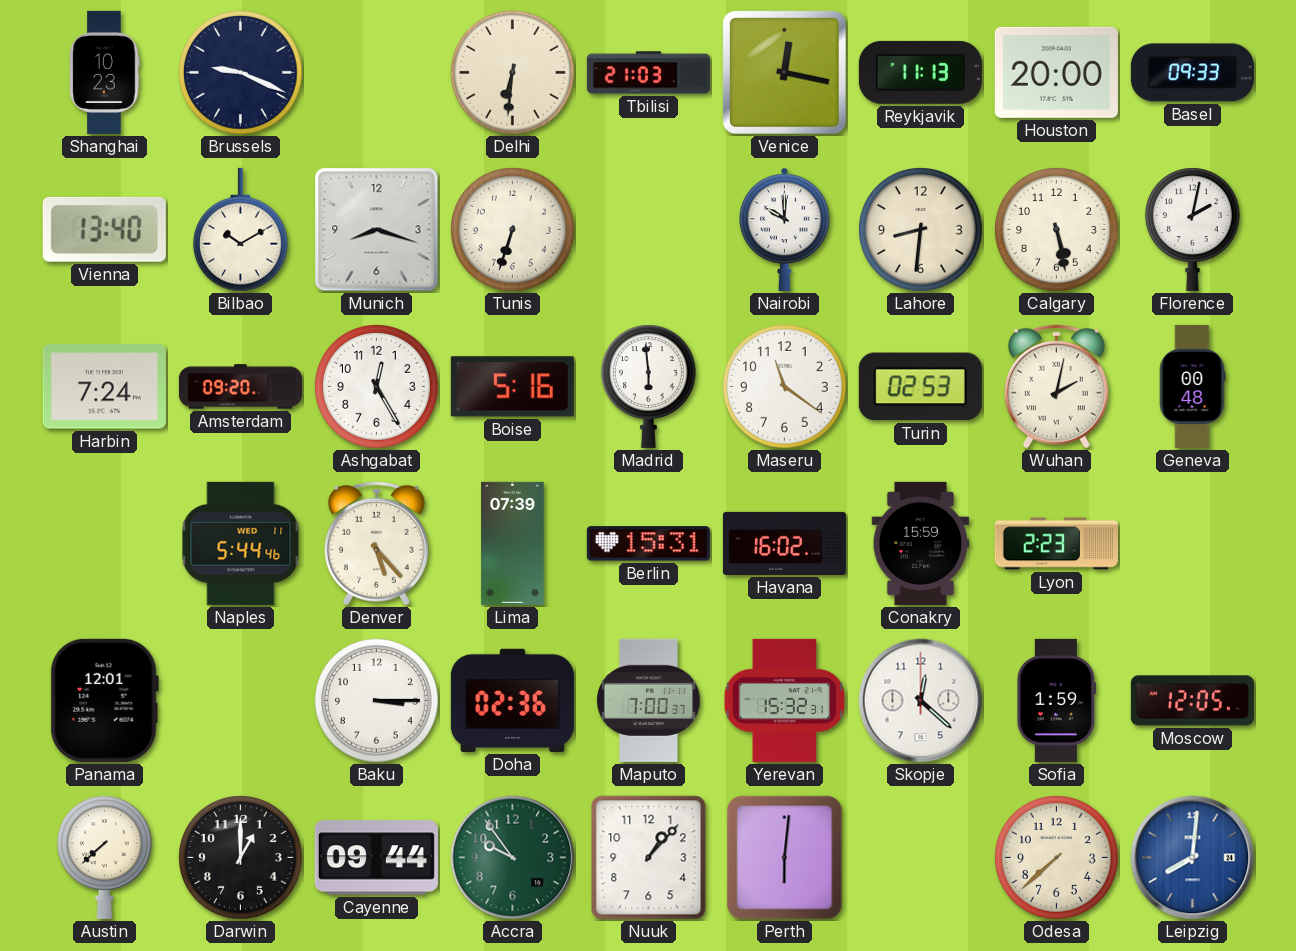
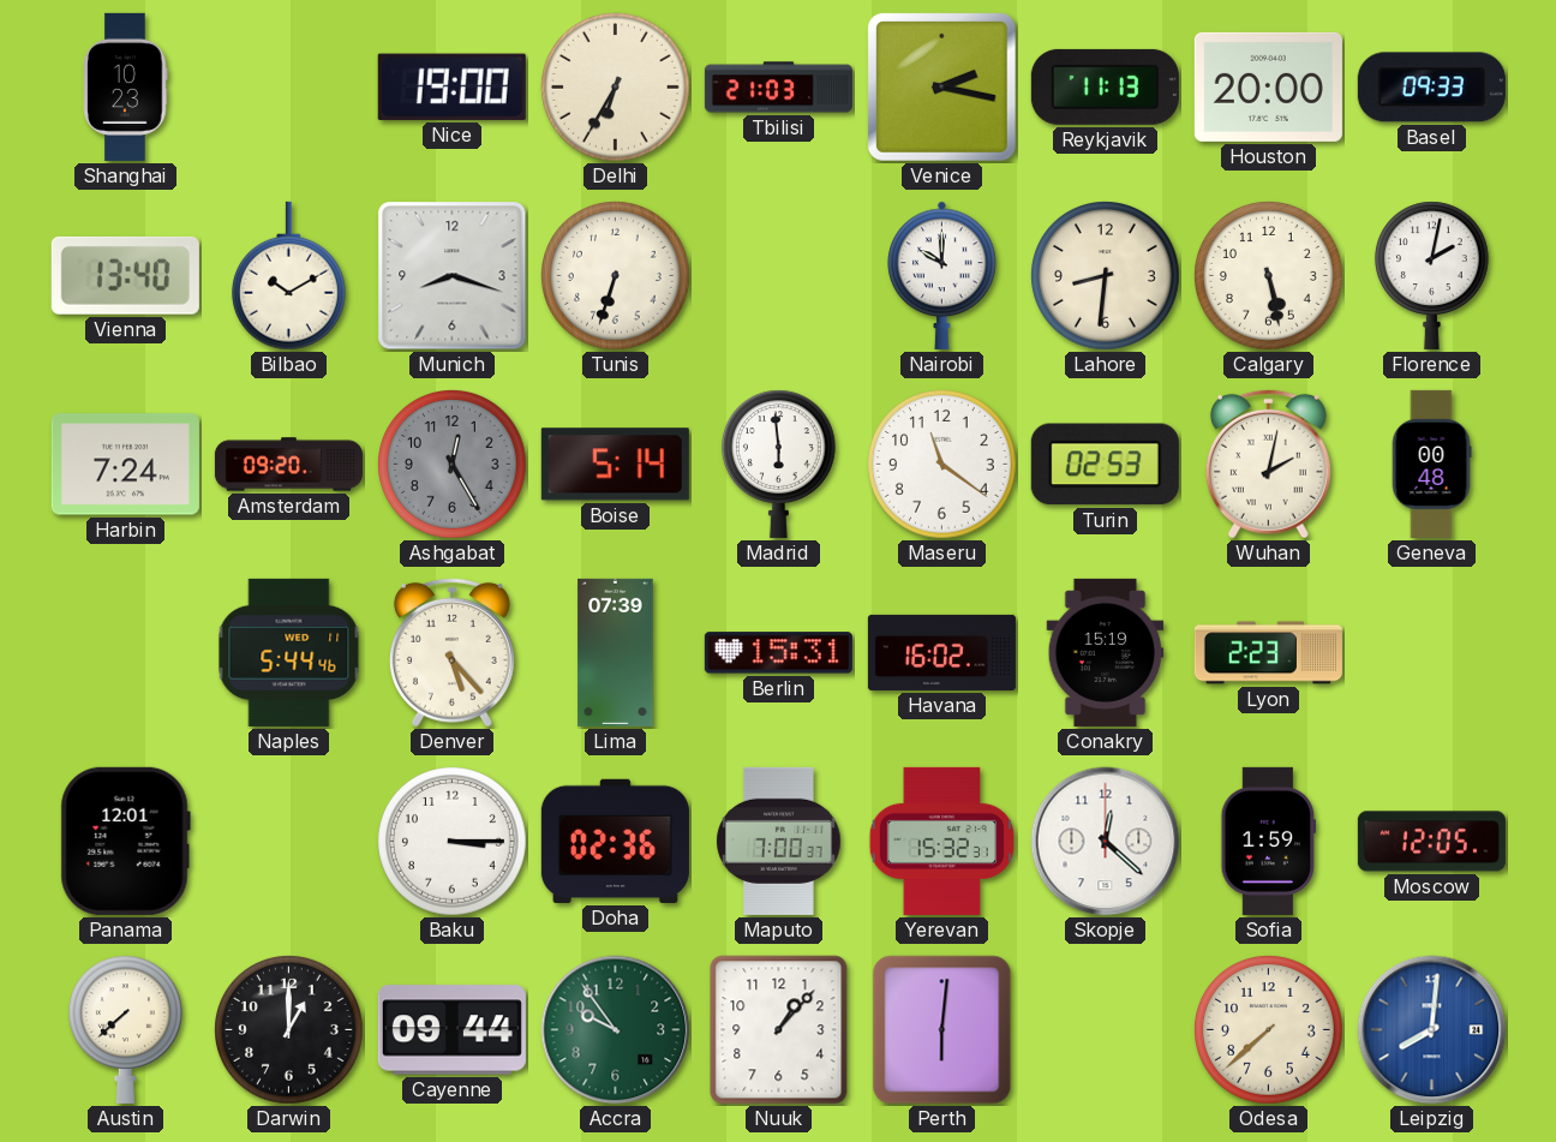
Brussels: 9:19 -> none
Nice: none -> 19:00
Delhi: 6:31 -> 6:35
Venice: 12:17 -> 2:17
Ashgabat dial: white -> grey
Boise: 5:16 -> 5:14
Conakry: 15:59 -> 15:19
